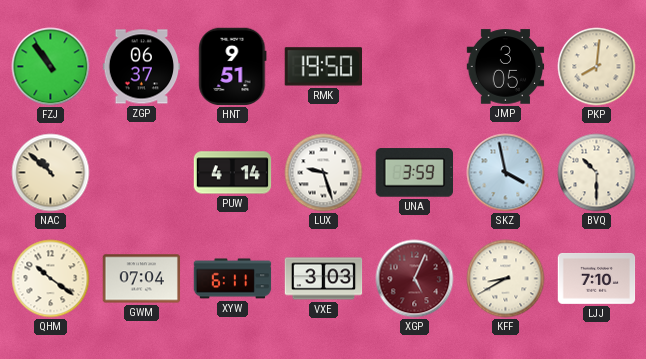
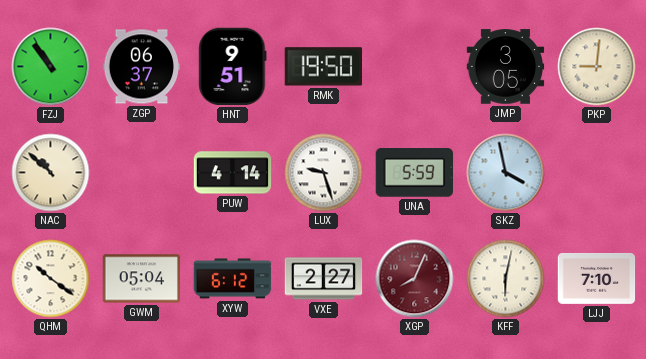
PKP: 8:01 -> 9:01
UNA: 3:59 -> 5:59
BVQ: 10:30 -> none
GWM: 07:04 -> 05:04
XYW: 6:11 -> 6:12
VXE: 3:03 -> 2:27
XGP: 5:04 -> 8:04
KFF: 8:40 -> 6:02
